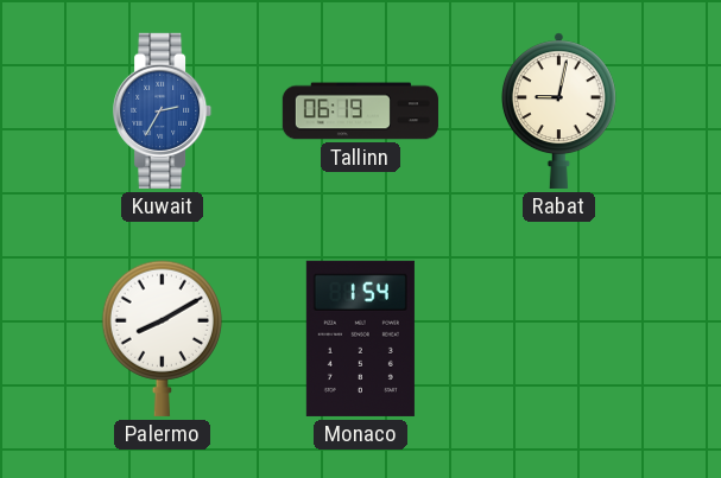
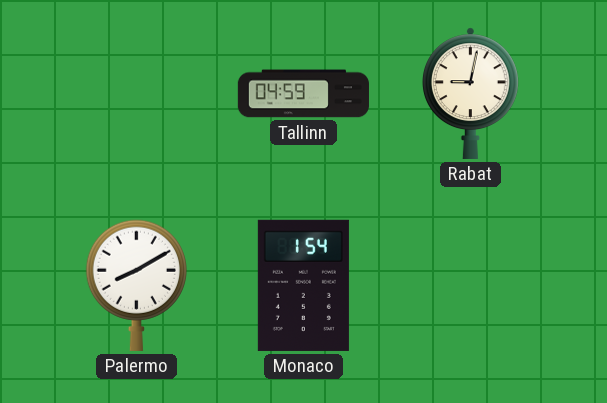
Kuwait: 2:35 -> none
Tallinn: 06:19 -> 04:59
